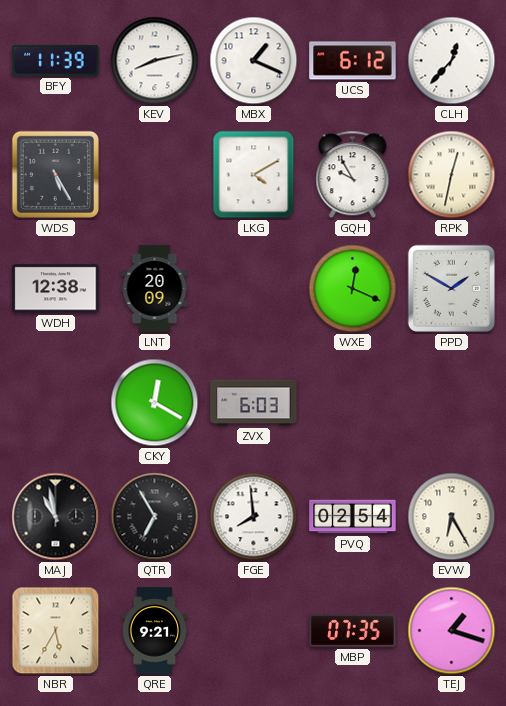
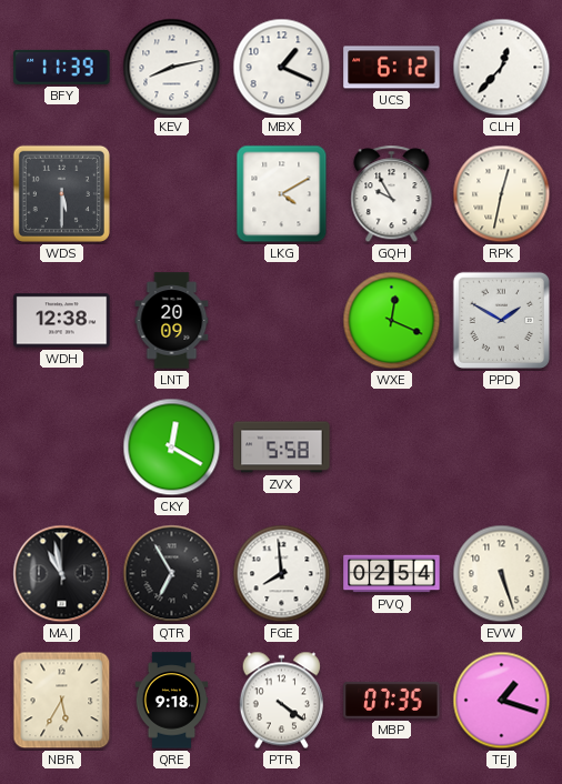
WDS: 5:25 -> 5:30
ZVX: 6:03 -> 5:58
EVW: 6:25 -> 5:27
QRE: 9:21 -> 9:18
PTR: none -> 4:21
